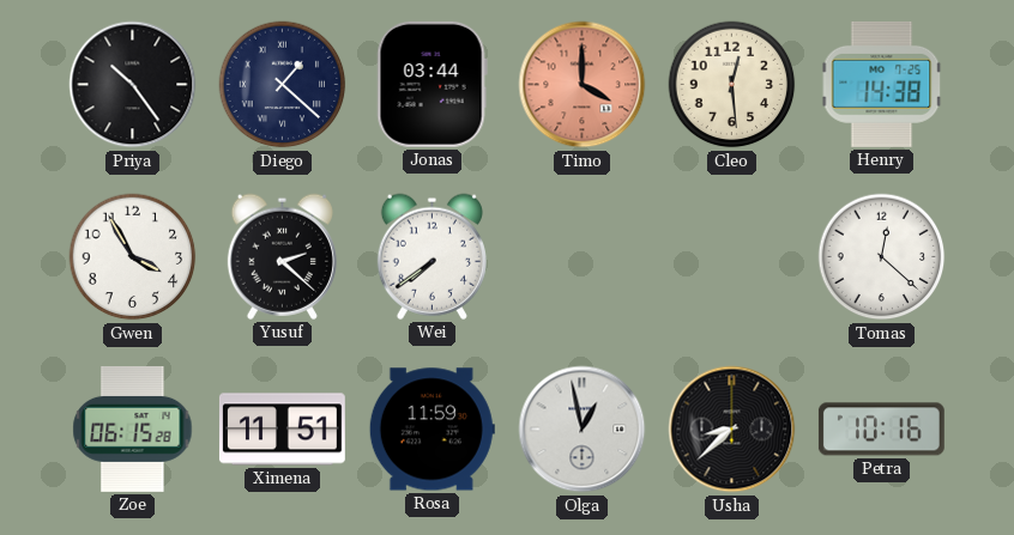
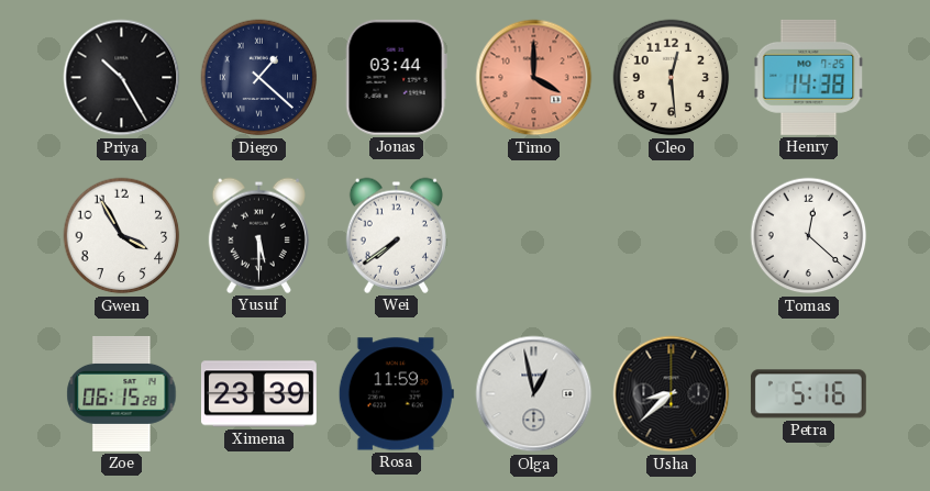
Priya: 10:24 -> 10:25
Yusuf: 2:22 -> 5:30
Ximena: 11:51 -> 23:39
Petra: 10:16 -> 5:16
